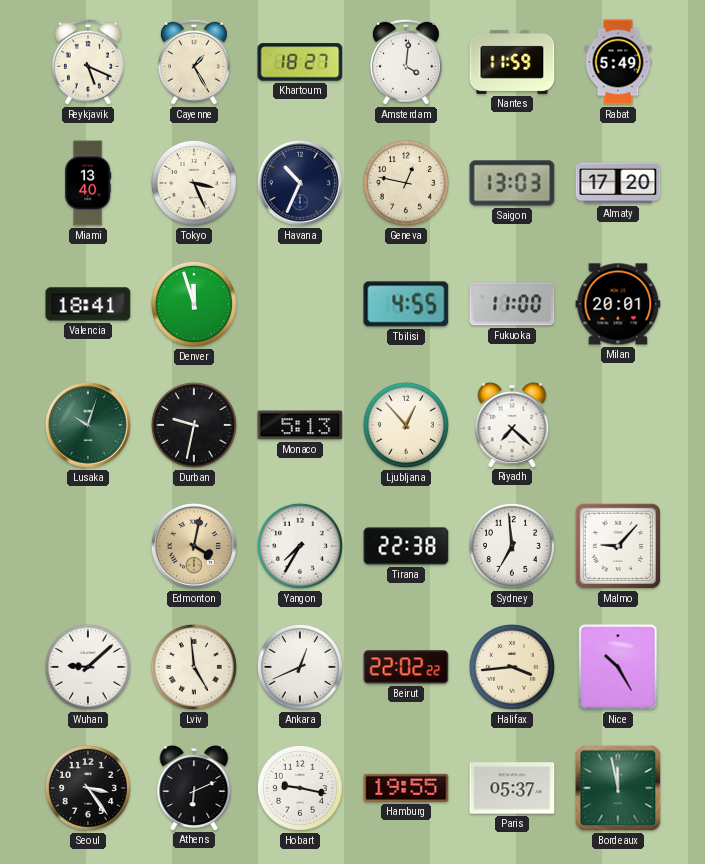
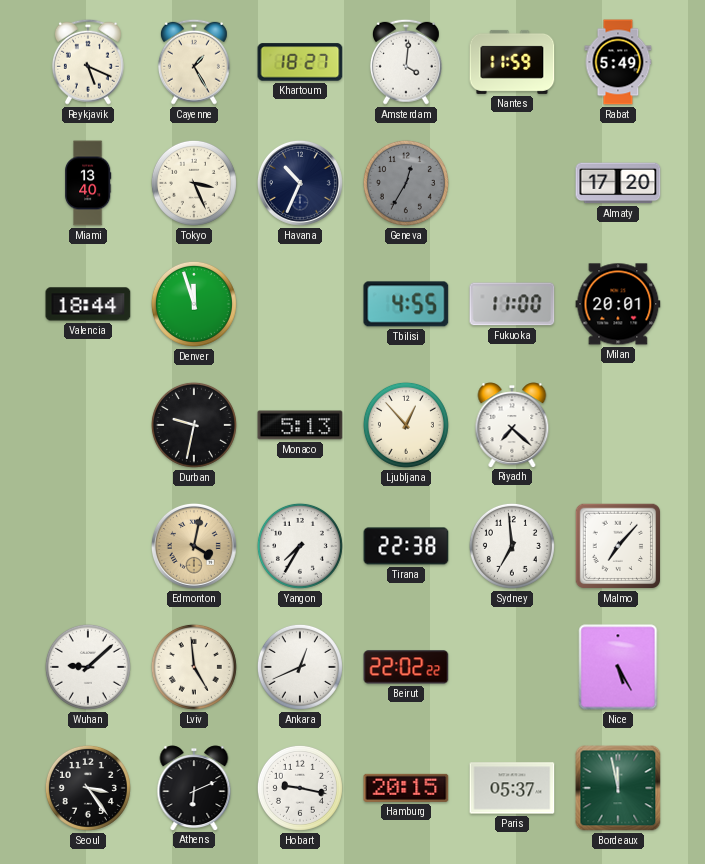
Geneva: 12:47 -> 12:35
Geneva dial: cream -> grey
Saigon: 13:03 -> none
Valencia: 18:41 -> 18:44
Lusaka: 10:03 -> none
Malmo: 9:07 -> 7:07
Halifax: 3:44 -> none
Nice: 10:25 -> 5:25
Hamburg: 19:55 -> 20:15
